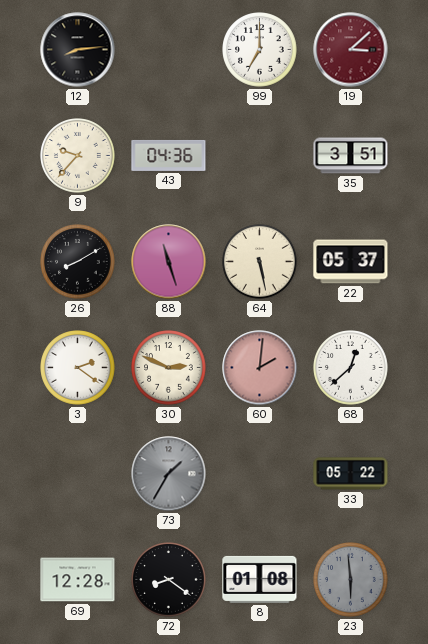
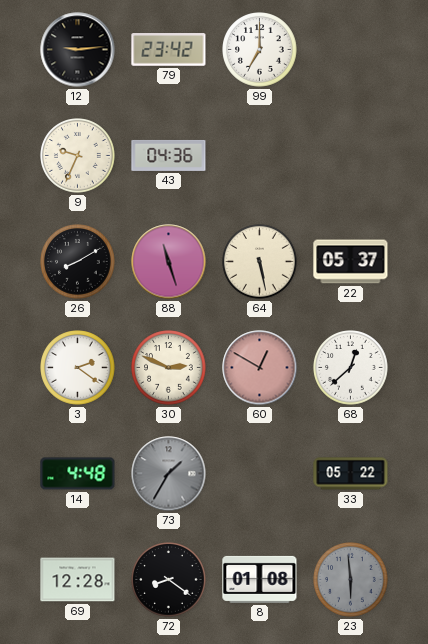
12: 8:14 -> 9:14
79: none -> 23:42
19: 3:08 -> none
9: 9:37 -> 9:34
35: 3:51 -> none
60: 2:01 -> 12:50
14: none -> 4:48
